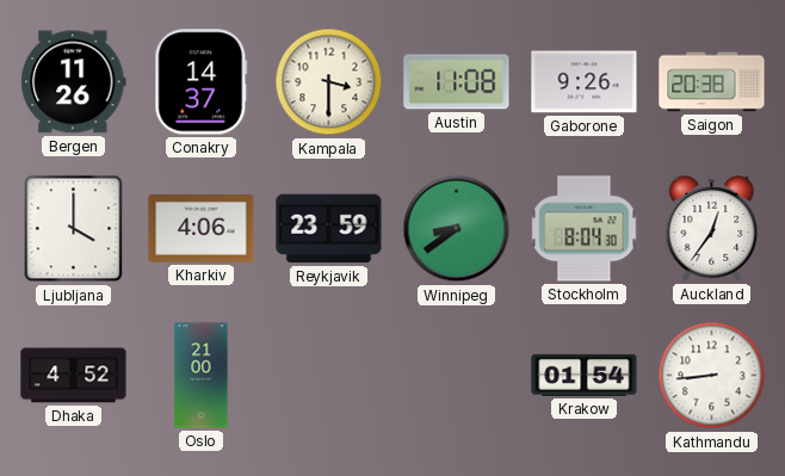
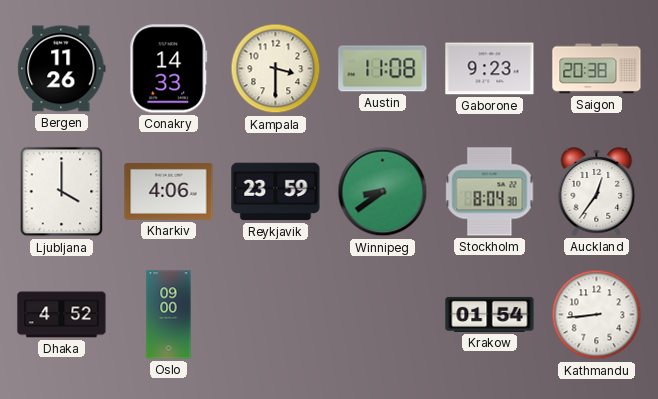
Conakry: 14:37 -> 14:33
Gaborone: 9:26 -> 9:23
Oslo: 21:00 -> 09:00
